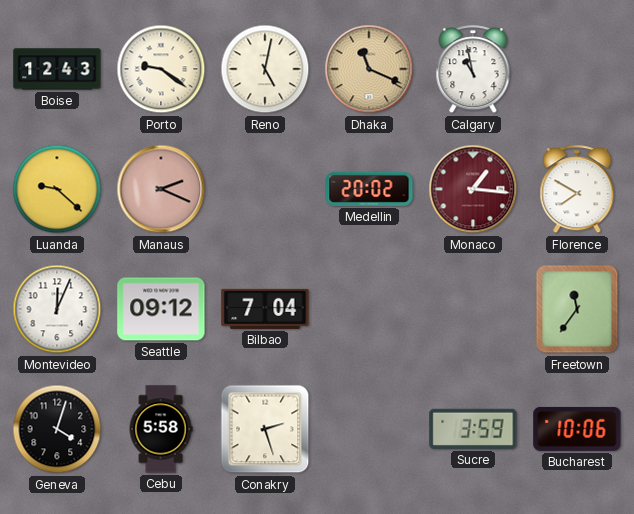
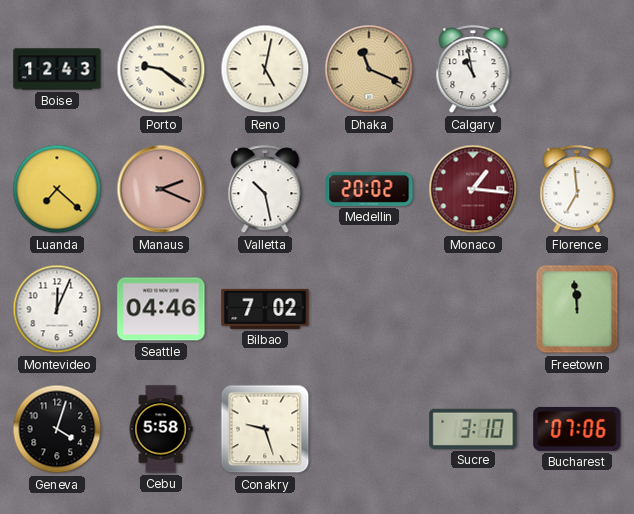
Luanda: 9:22 -> 7:22
Valletta: none -> 10:28
Florence: 7:50 -> 6:59
Seattle: 09:12 -> 04:46
Bilbao: 7:04 -> 7:02
Freetown: 11:36 -> 11:59
Conakry: 2:27 -> 9:27
Sucre: 3:59 -> 3:10
Bucharest: 10:06 -> 07:06
